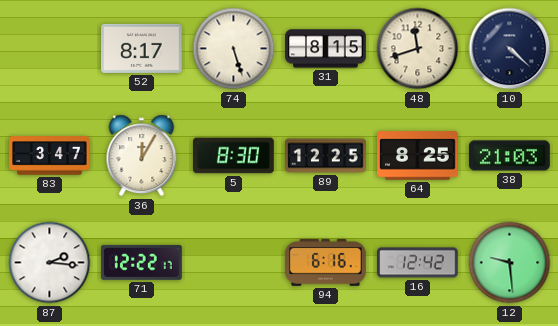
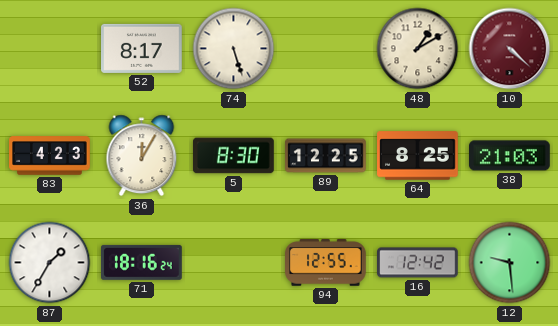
31: 8:15 -> none
48: 11:42 -> 1:10
10 dial: navy -> burgundy
83: 3:47 -> 4:23
87: 2:16 -> 1:35
71: 12:22 -> 18:16
94: 6:16 -> 12:55
